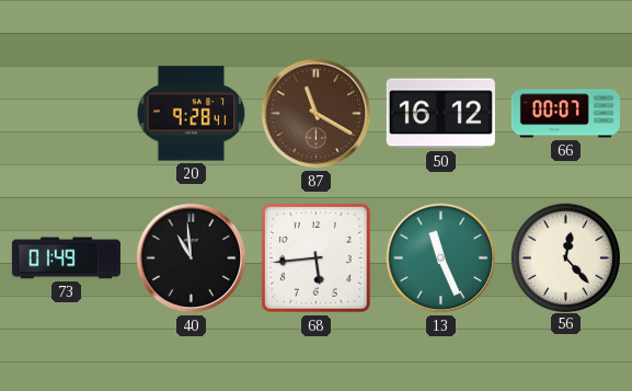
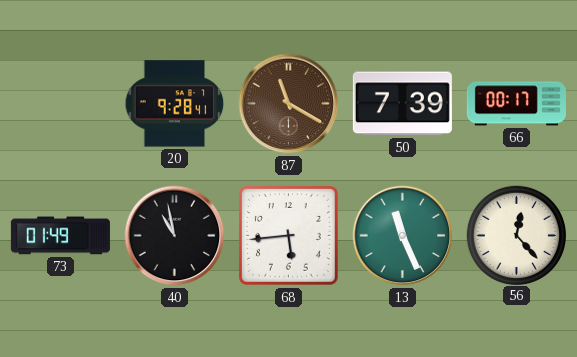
50: 16:12 -> 7:39
66: 00:07 -> 00:17
40: 10:59 -> 10:58
